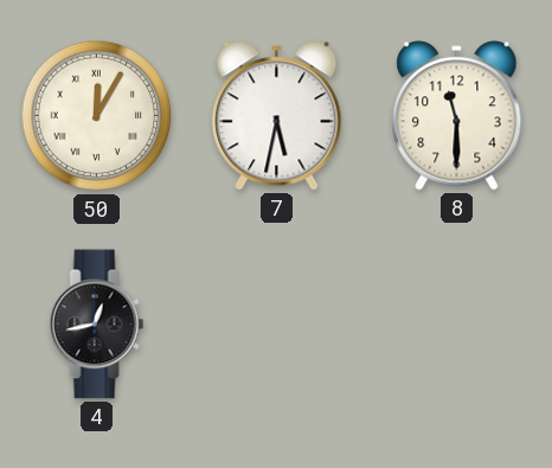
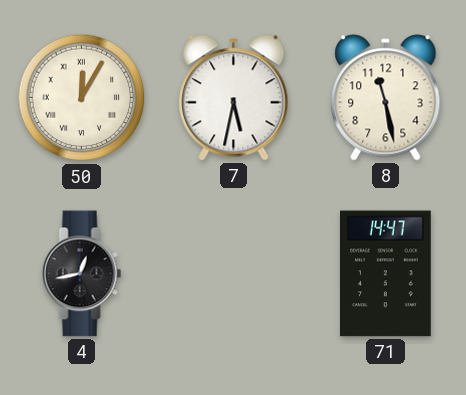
8: 11:30 -> 11:28
71: none -> 14:47
